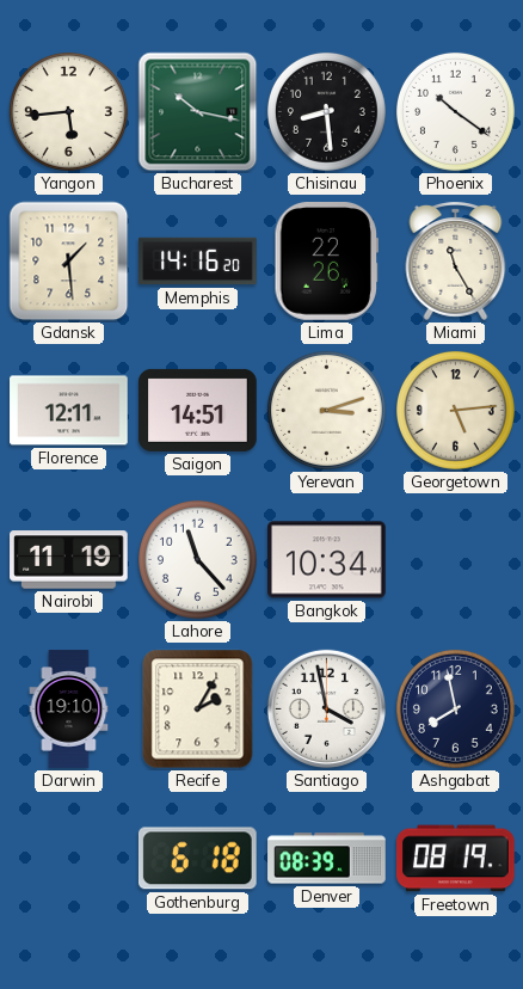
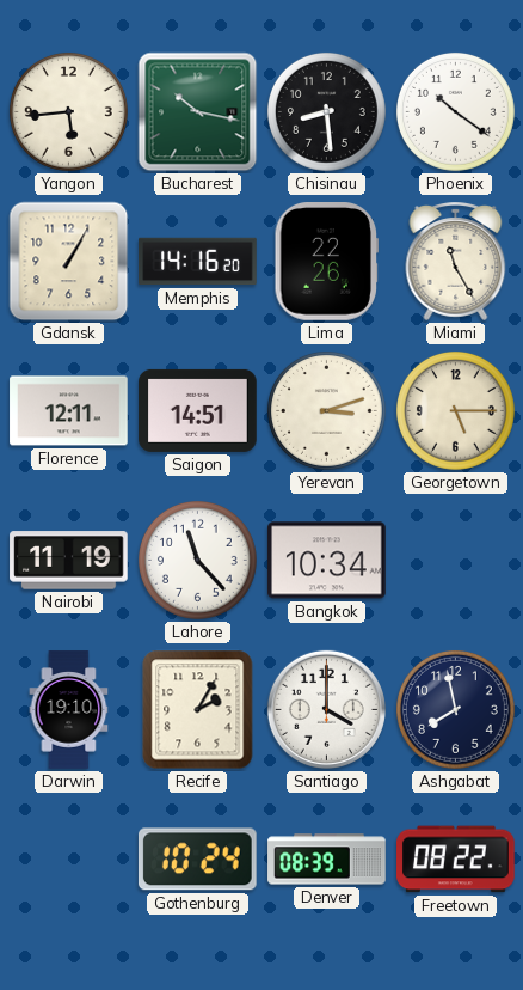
Gdansk: 1:29 -> 1:05
Georgetown: 5:14 -> 5:15
Santiago: 3:58 -> 4:00
Gothenburg: 6:18 -> 10:24
Freetown: 08:19 -> 08:22
